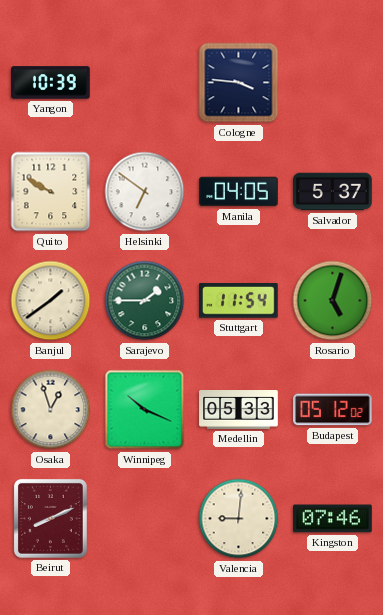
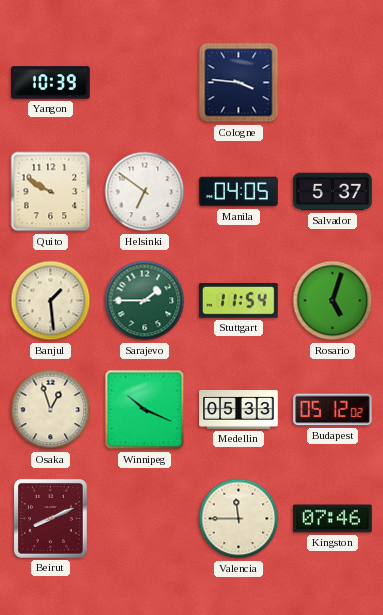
Banjul: 1:39 -> 1:29
Valencia: 9:01 -> 11:45
